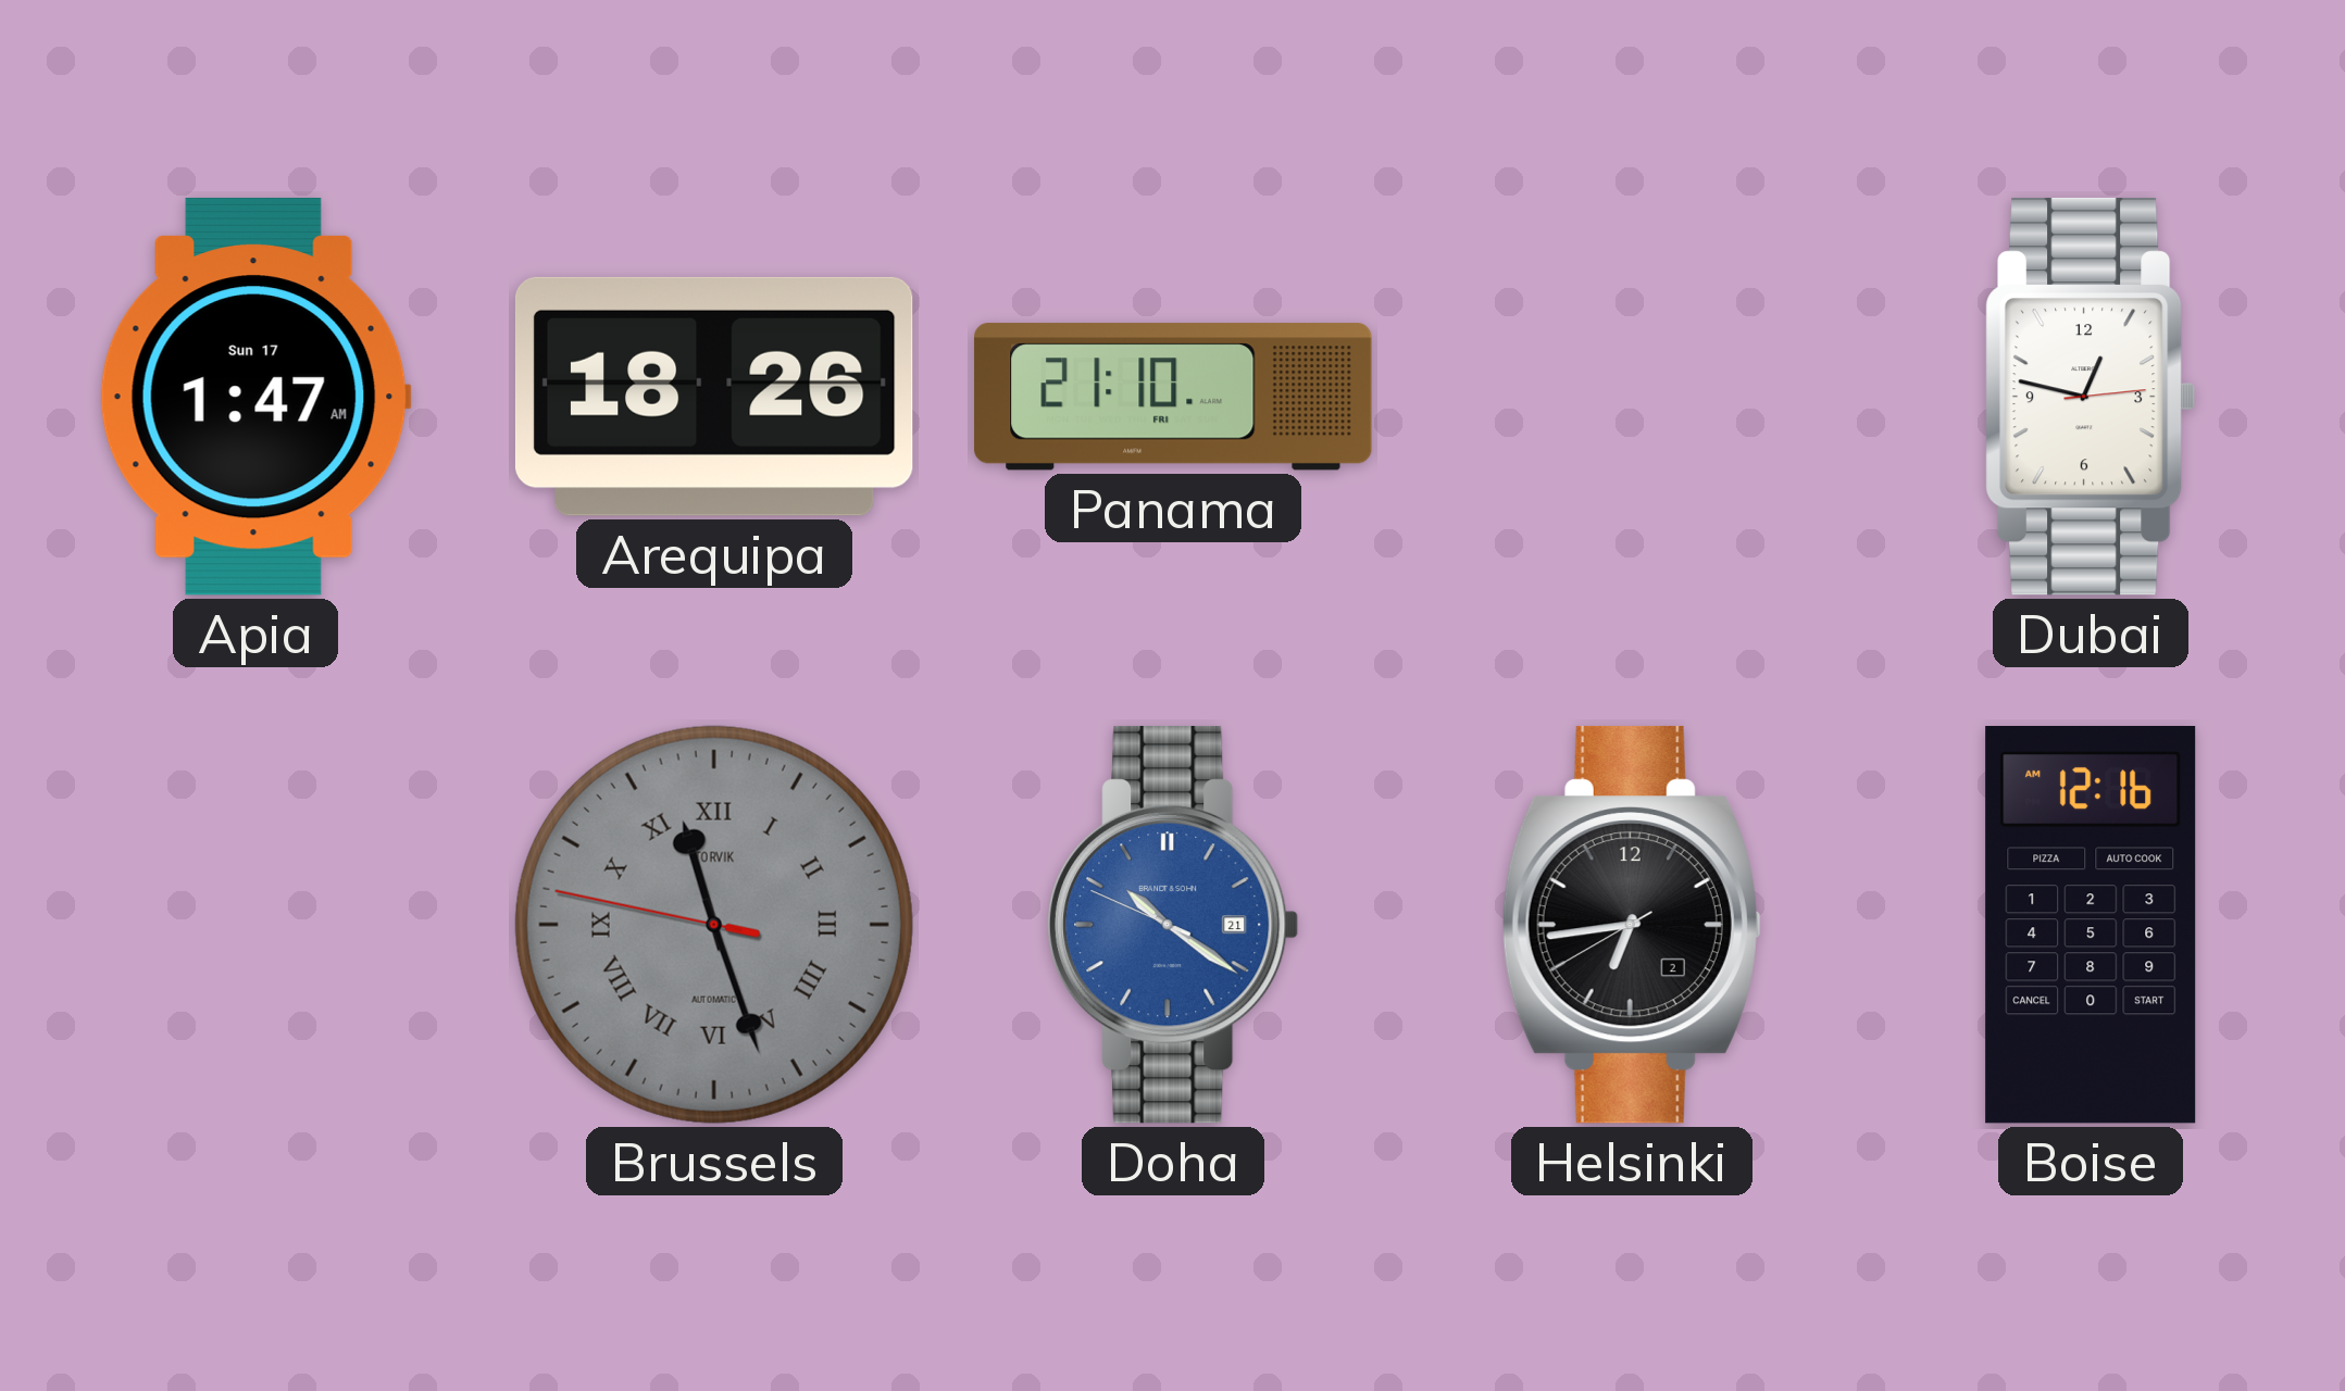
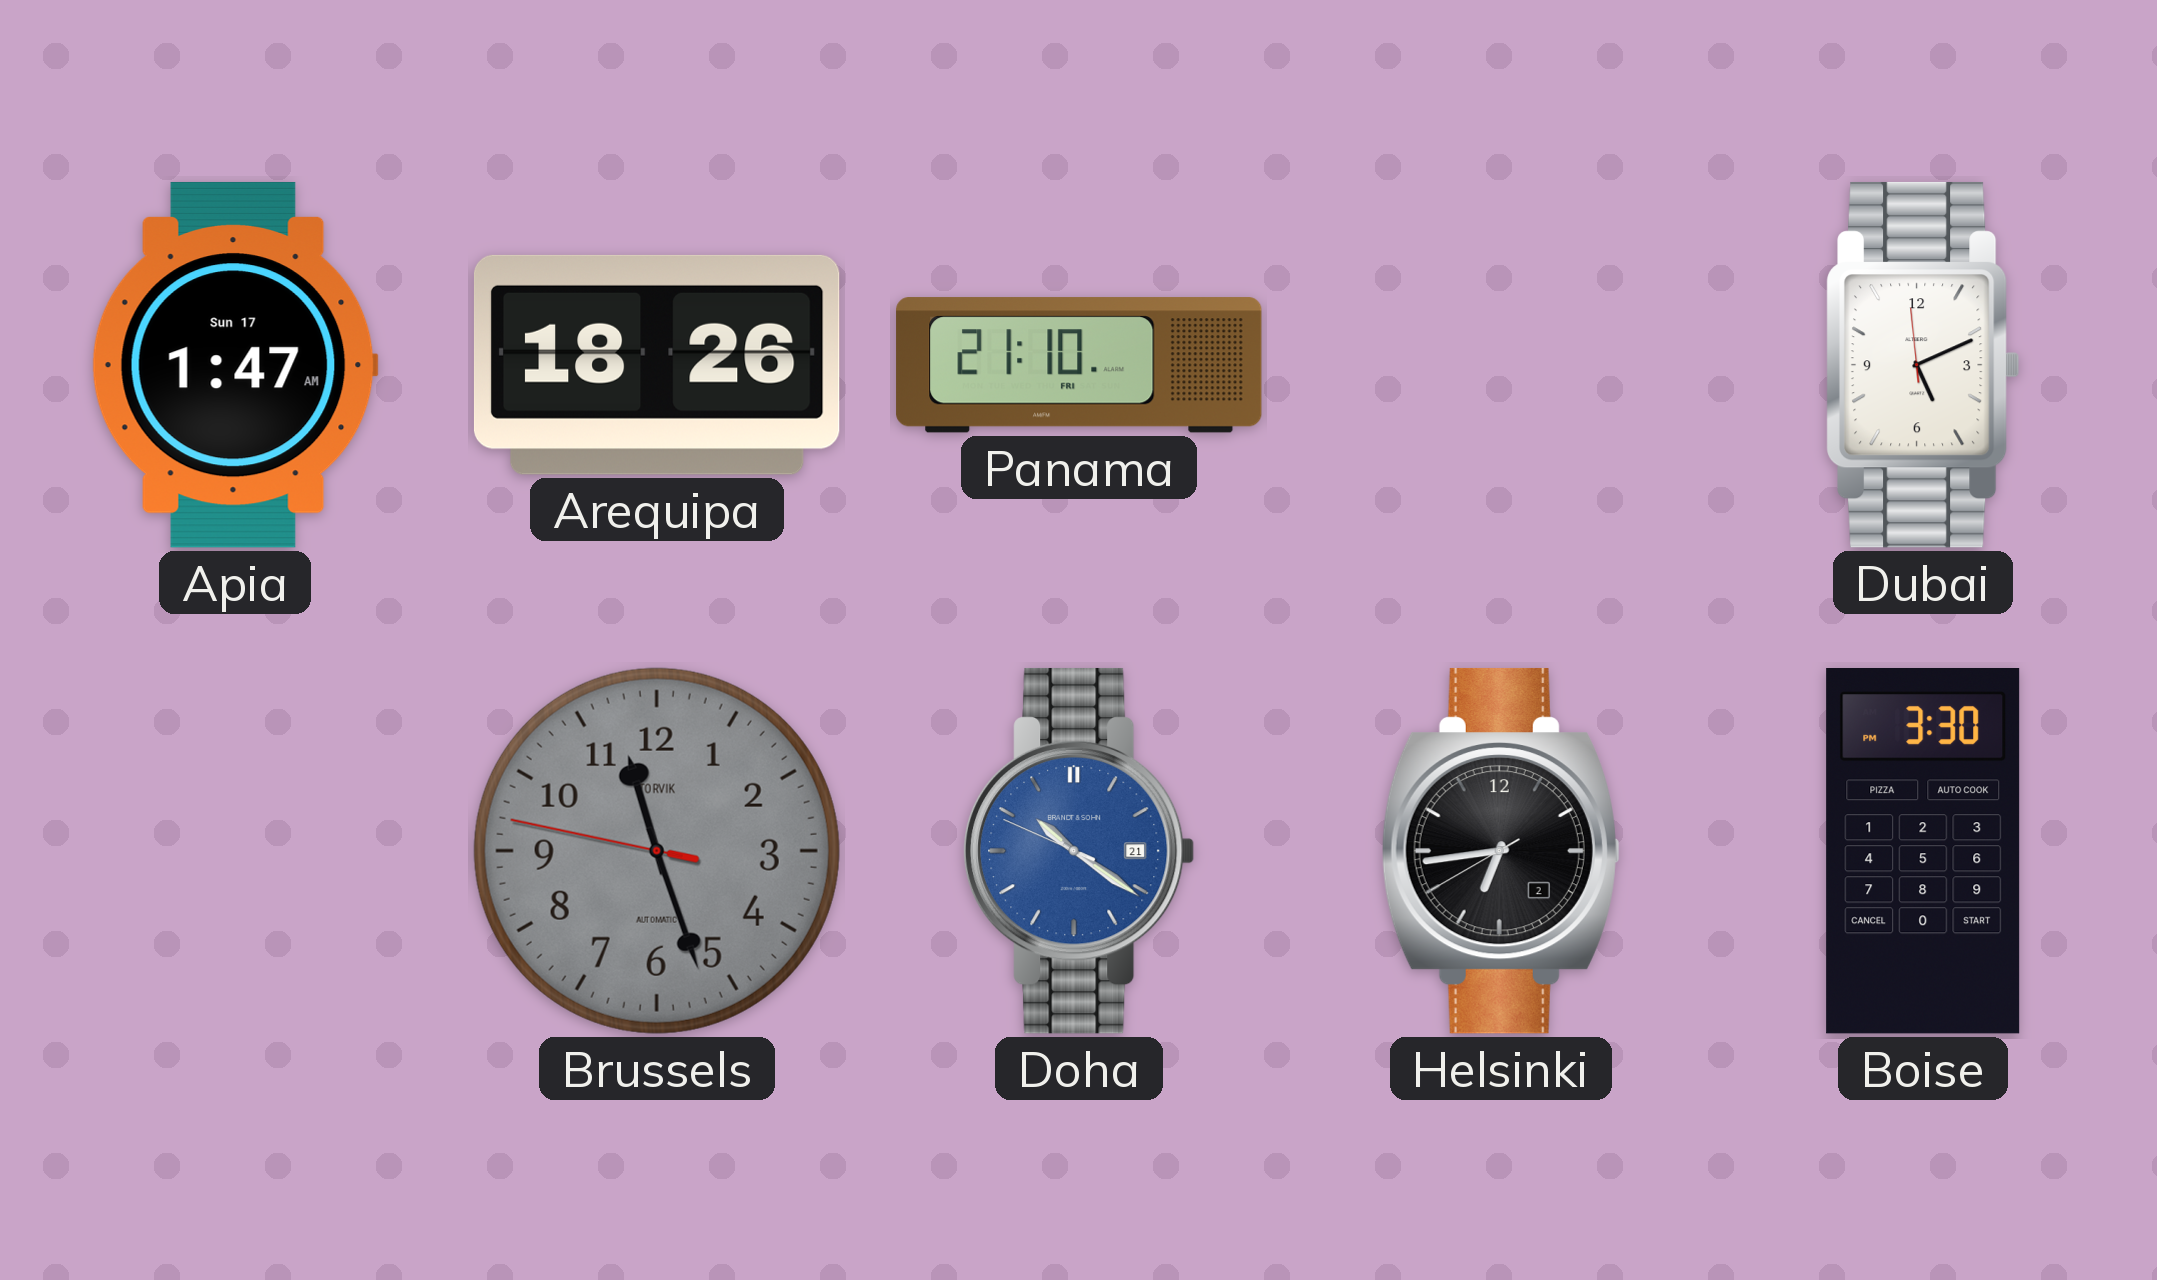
Dubai: 12:47 -> 5:10
Brussels numerals: Roman -> Arabic
Boise: 12:16 -> 3:30
